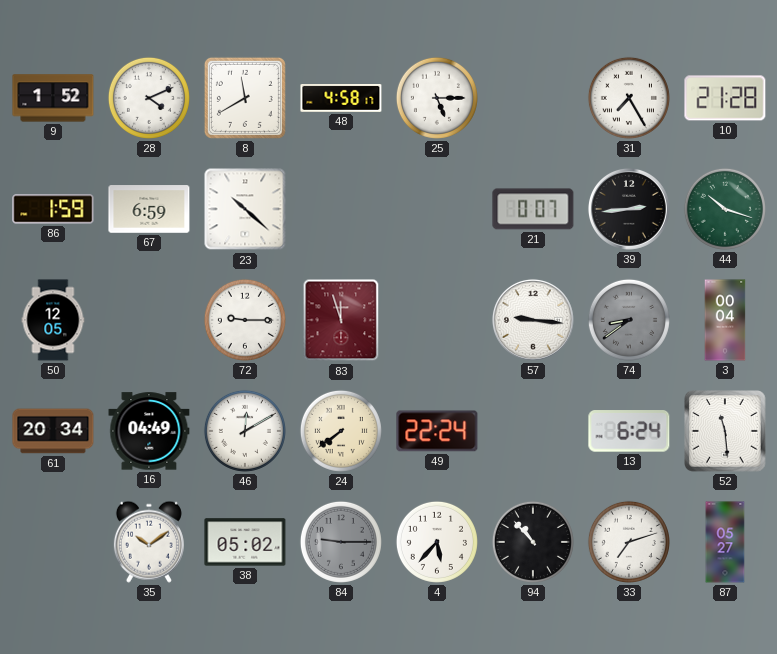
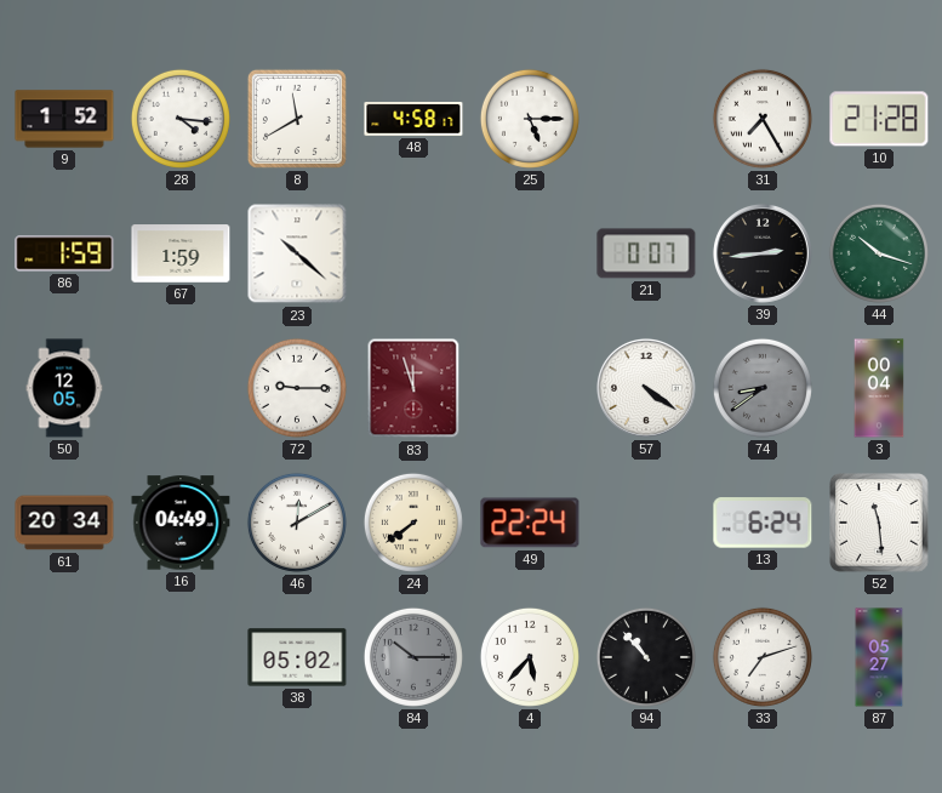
28: 4:11 -> 4:16
67: 6:59 -> 1:59
57: 9:16 -> 4:21
35: 10:09 -> none
84: 9:15 -> 10:15
